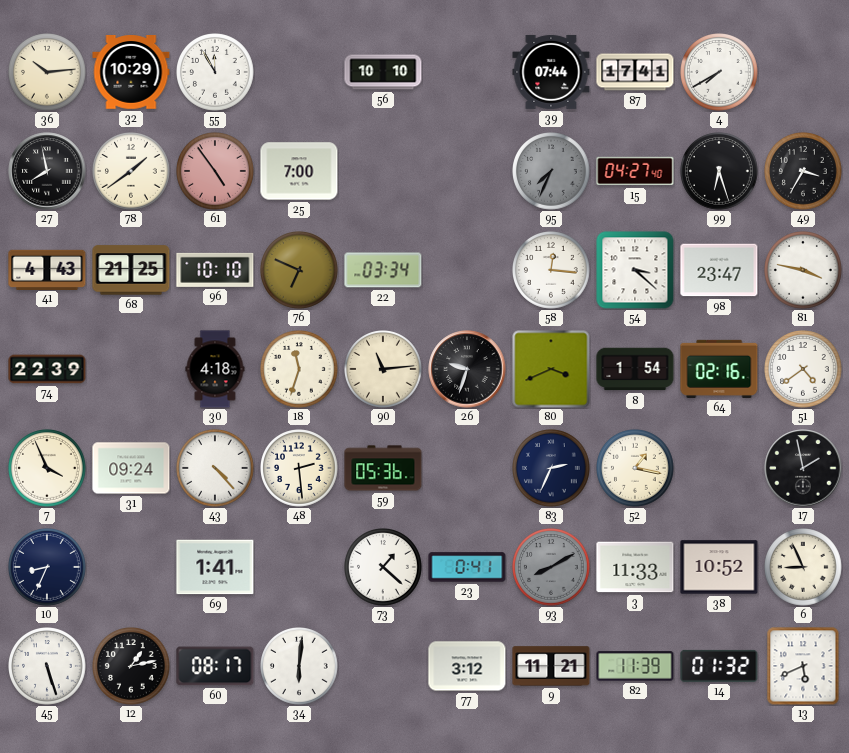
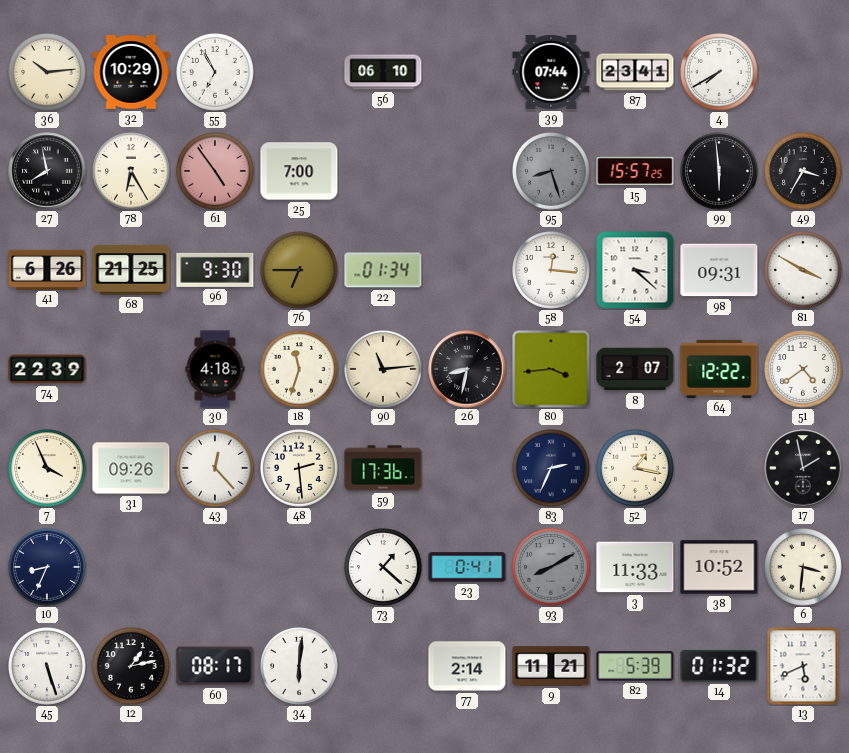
55: 11:55 -> 6:55
56: 10:10 -> 06:10
87: 17:41 -> 23:41
78: 1:39 -> 6:25
95: 7:34 -> 8:27
15: 04:27 -> 15:57
99: 6:27 -> 5:59
41: 4:43 -> 6:26
96: 10:10 -> 9:30
76: 6:49 -> 6:45
22: 03:34 -> 01:34
98: 23:47 -> 09:31
81: 3:47 -> 3:50
26: 9:33 -> 8:32
80: 3:41 -> 3:44
8: 1:54 -> 2:07
64: 02:16 -> 12:22
31: 09:24 -> 09:26
43: 4:23 -> 12:23
59: 05:36 -> 17:36
69: 1:41 -> none
6: 8:56 -> 3:31
77: 3:12 -> 2:14
82: 11:39 -> 5:39
